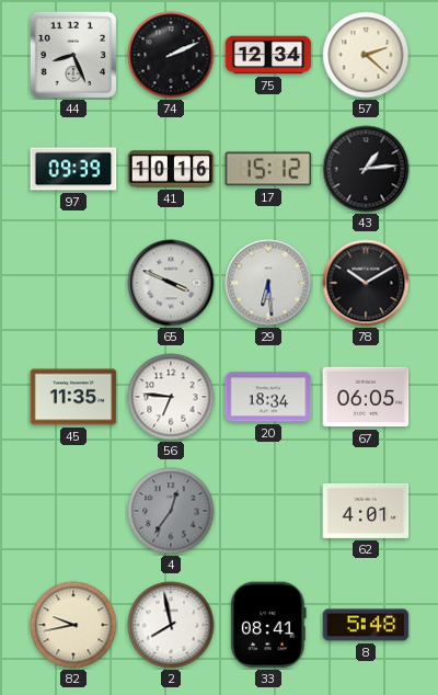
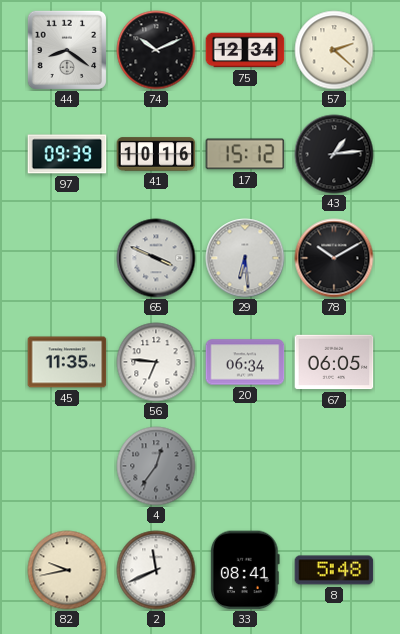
44: 8:26 -> 8:21
74: 2:11 -> 10:11
20: 18:34 -> 06:34
62: 4:01 -> none
2: 7:58 -> 11:41
